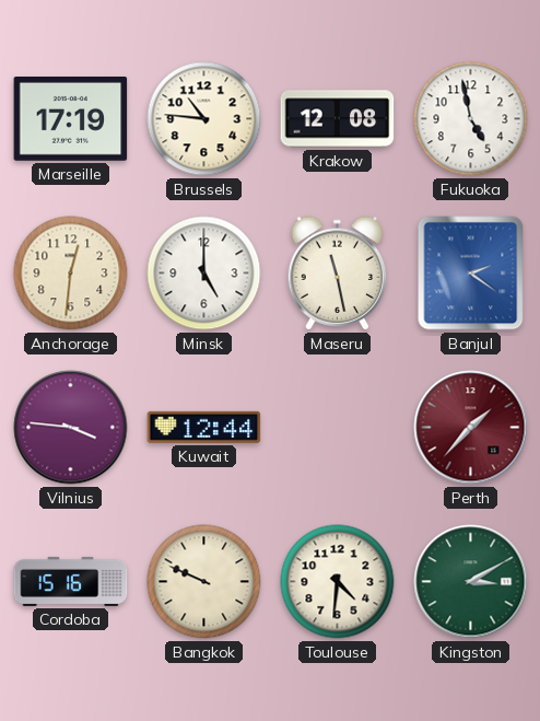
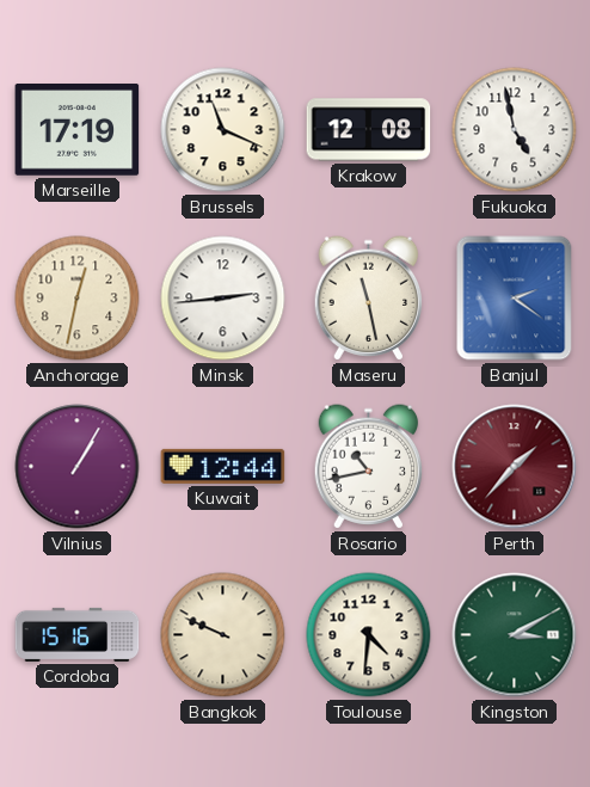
Brussels: 10:46 -> 11:19
Anchorage: 12:31 -> 12:32
Minsk: 5:00 -> 2:44
Vilnius: 3:46 -> 1:05
Rosario: none -> 10:43
